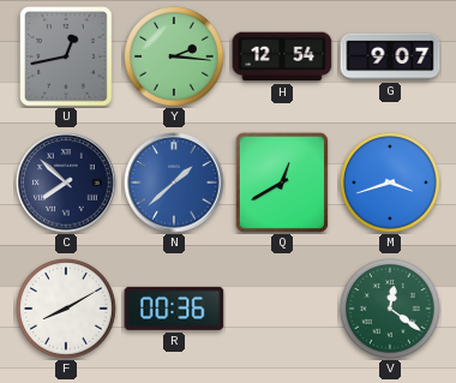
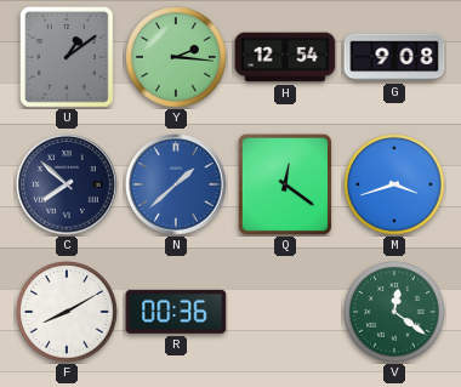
U: 12:43 -> 1:09
G: 9:07 -> 9:08
Q: 12:40 -> 12:21
